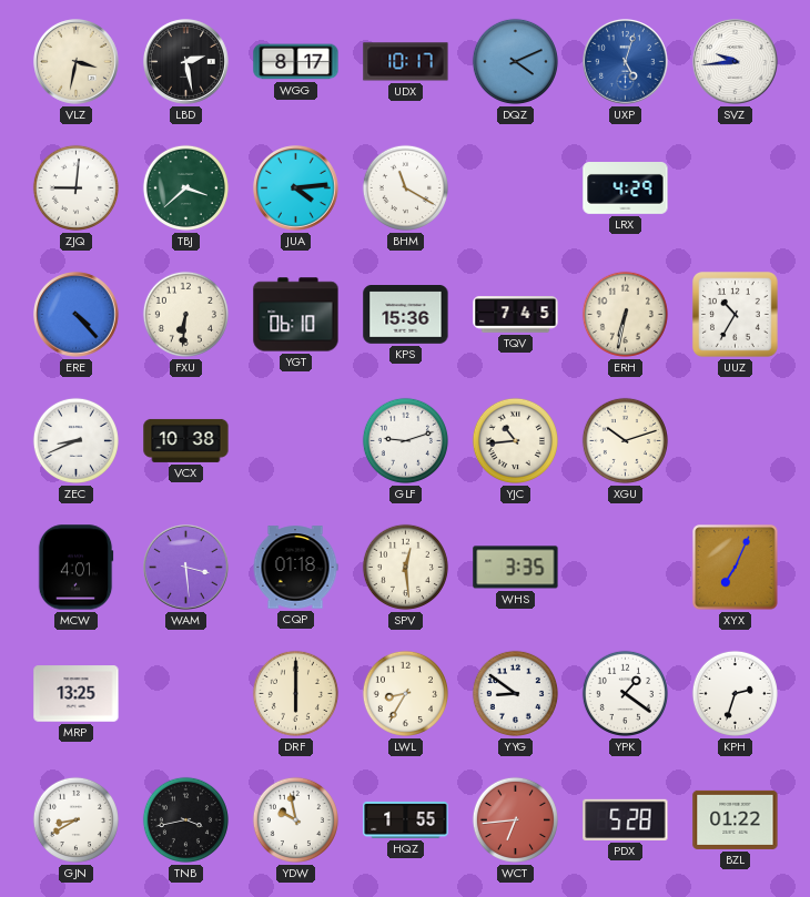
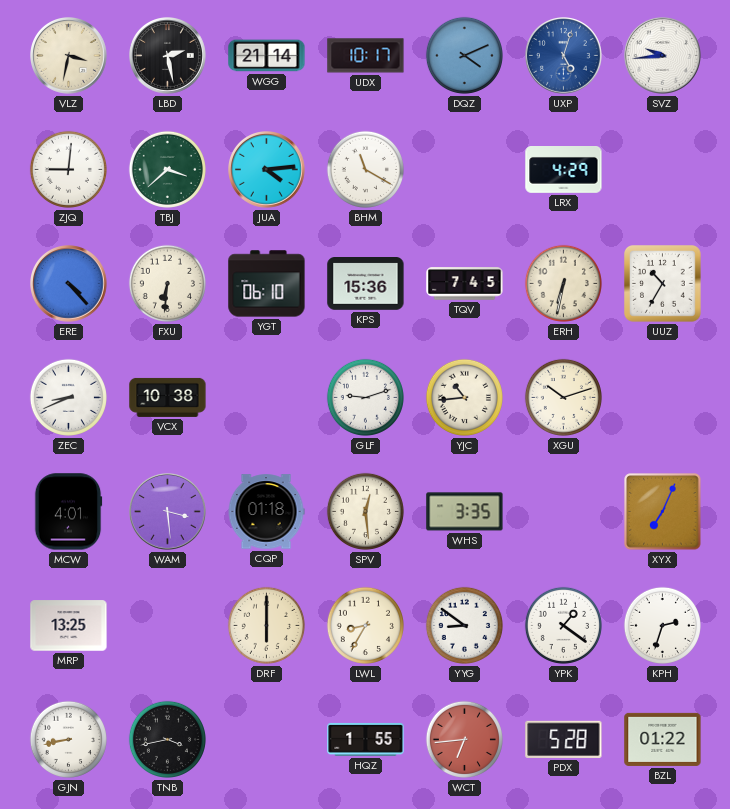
WGG: 8:17 -> 21:14
GJN: 8:40 -> 8:43
YDW: 9:58 -> none
